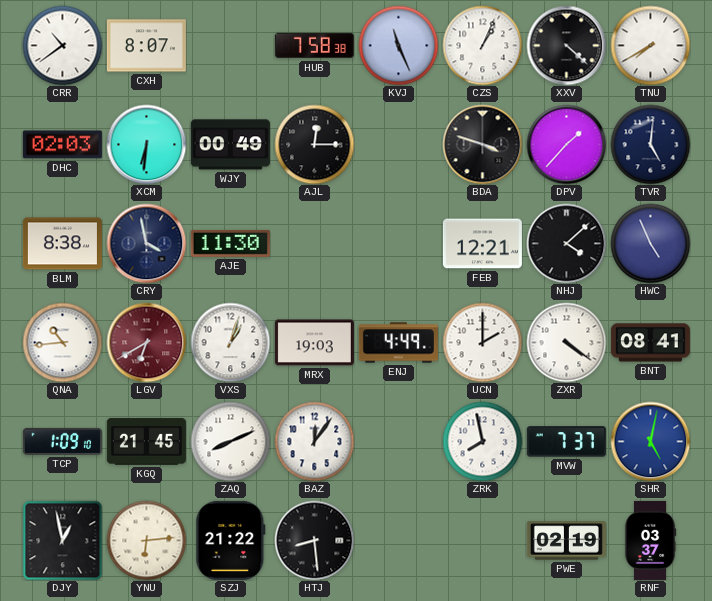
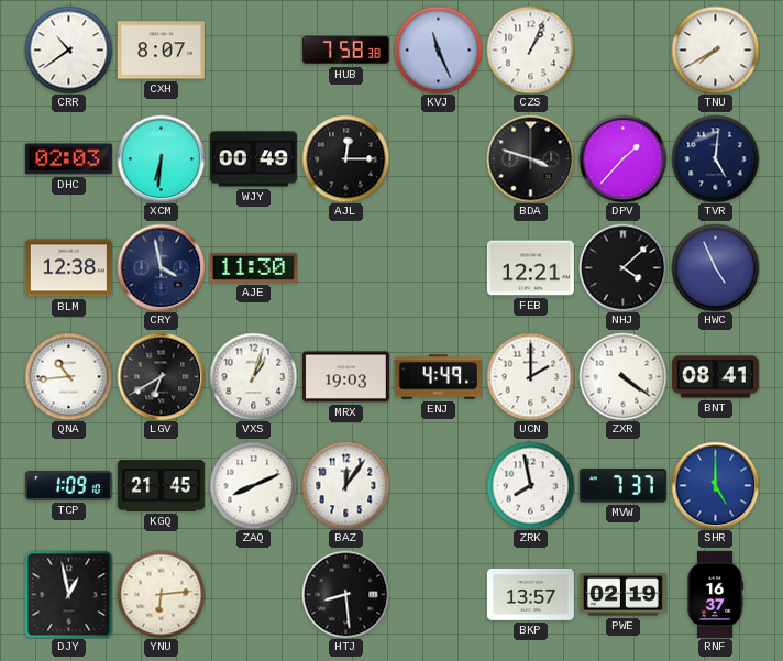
XXV: 4:22 -> none
BLM: 8:38 -> 12:38
LGV dial: burgundy -> black
SHR: 5:02 -> 5:00
SZJ: 21:22 -> none
BKP: none -> 13:57
RNF: 03:37 -> 16:37
